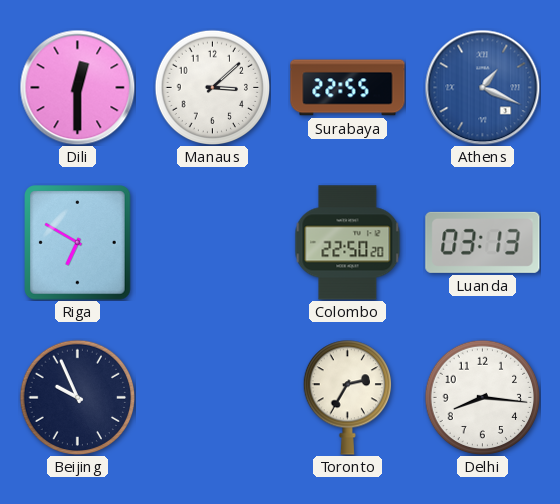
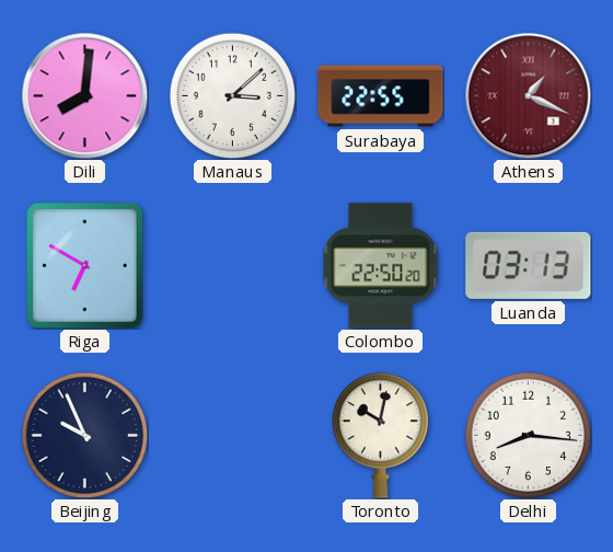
Dili: 12:30 -> 8:01
Athens dial: blue -> burgundy
Toronto: 2:35 -> 10:02
